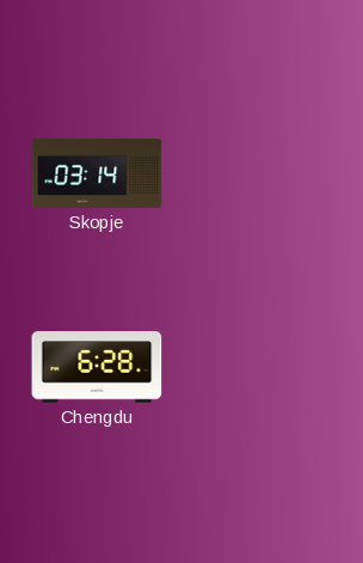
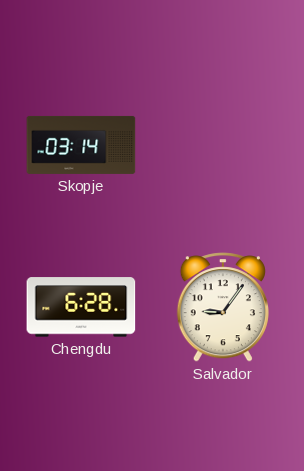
Salvador: none -> 9:06
